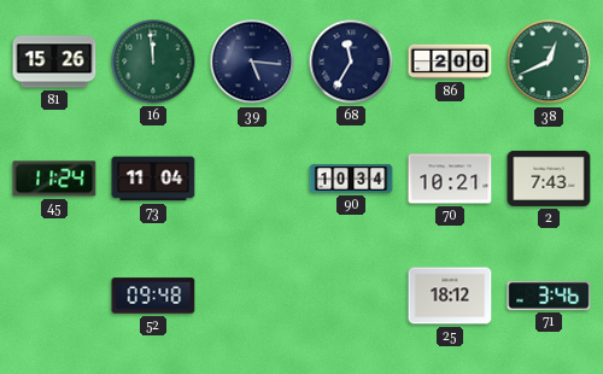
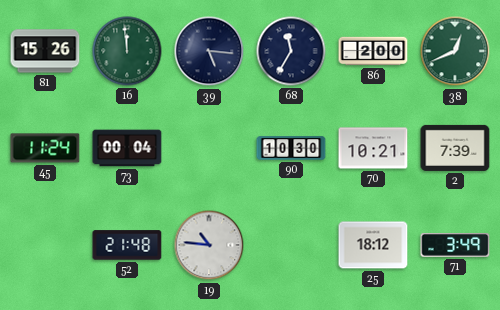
73: 11:04 -> 00:04
90: 10:34 -> 10:30
2: 7:43 -> 7:39
52: 09:48 -> 21:48
19: none -> 10:46
71: 3:46 -> 3:49
